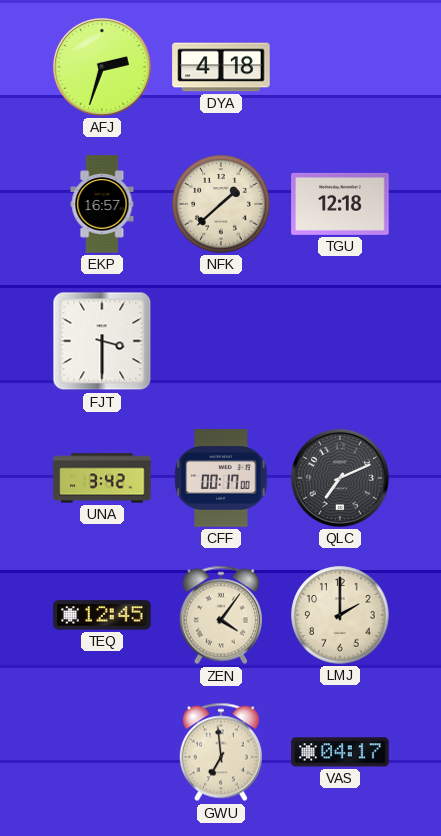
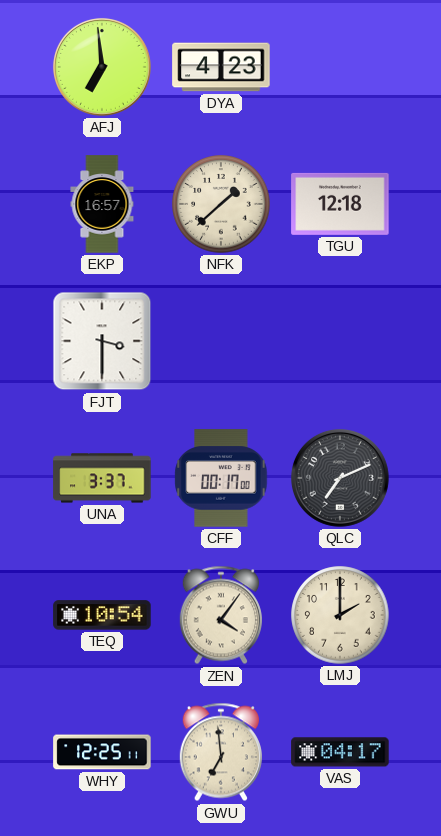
AFJ: 2:33 -> 6:59
DYA: 4:18 -> 4:23
UNA: 3:42 -> 3:37
TEQ: 12:45 -> 10:54
WHY: none -> 12:25
